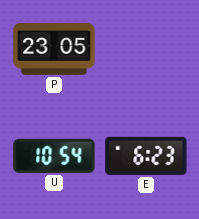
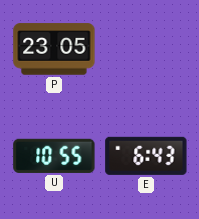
U: 10:54 -> 10:55
E: 6:23 -> 6:43
